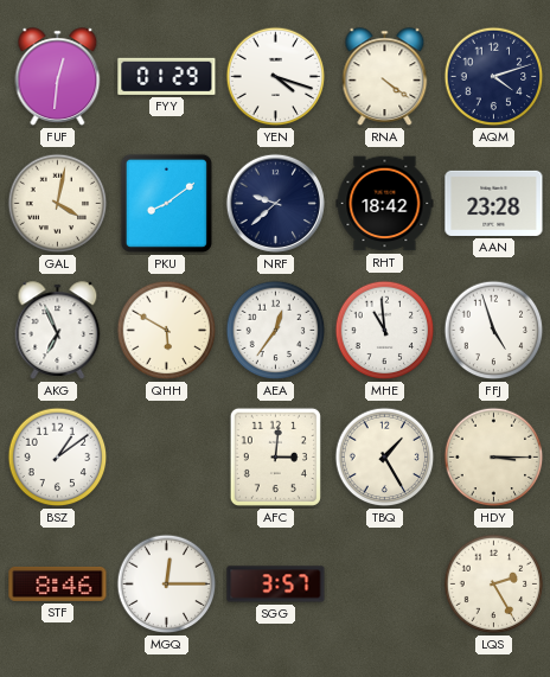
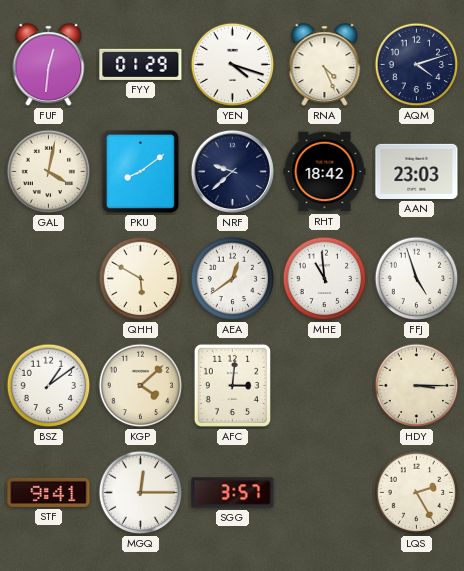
RNA: 4:21 -> 4:26
AAN: 23:28 -> 23:03
AKG: 6:56 -> none
AEA: 12:36 -> 12:39
KGP: none -> 4:08
TBQ: 1:25 -> none
STF: 8:46 -> 9:41
